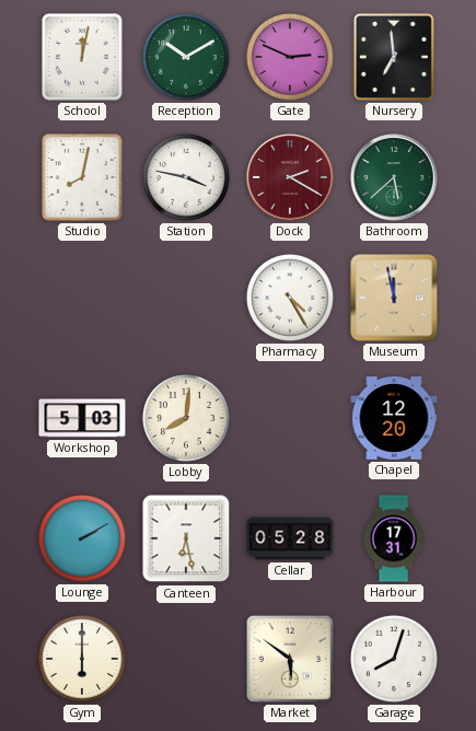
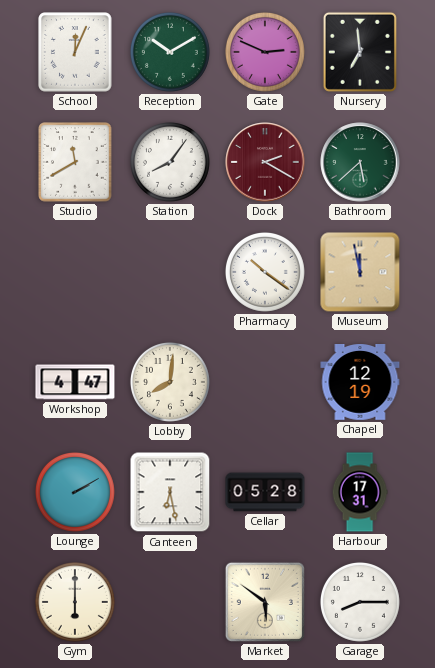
School: 12:02 -> 12:04
Studio: 8:02 -> 11:40
Station: 3:47 -> 8:06
Pharmacy: 4:25 -> 10:21
Workshop: 5:03 -> 4:47
Chapel: 12:20 -> 12:19
Garage: 8:03 -> 8:15
